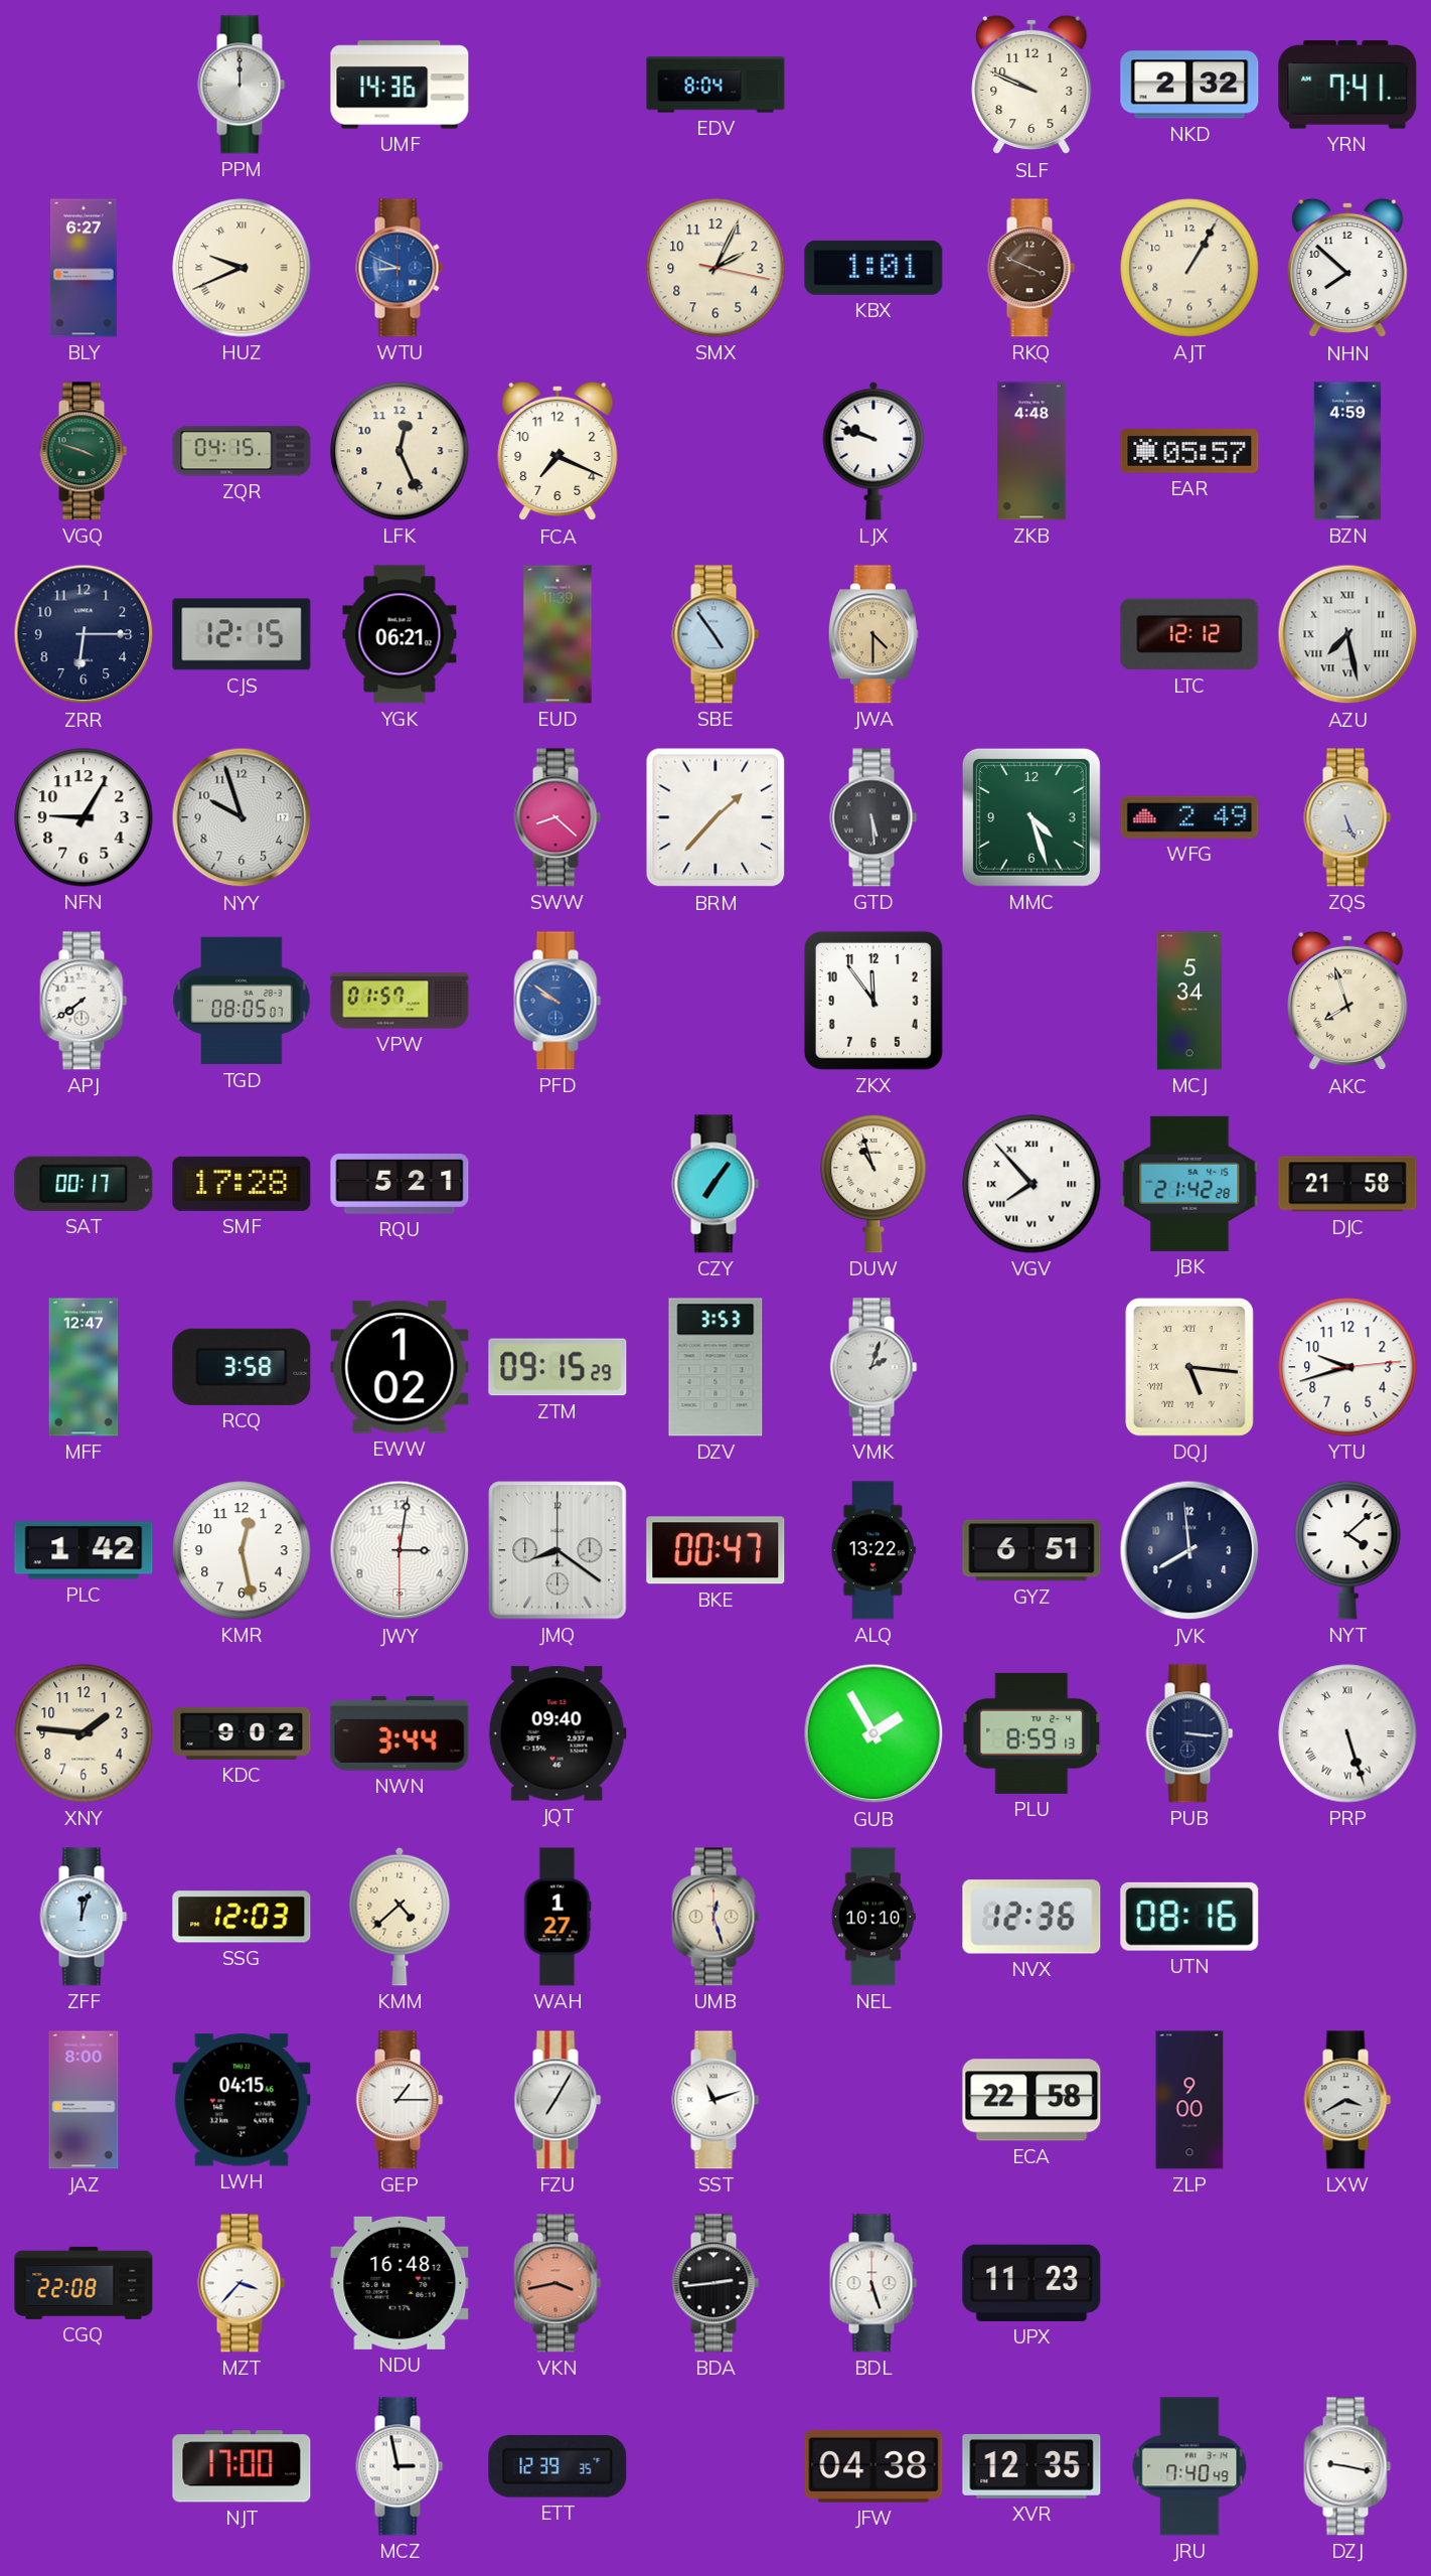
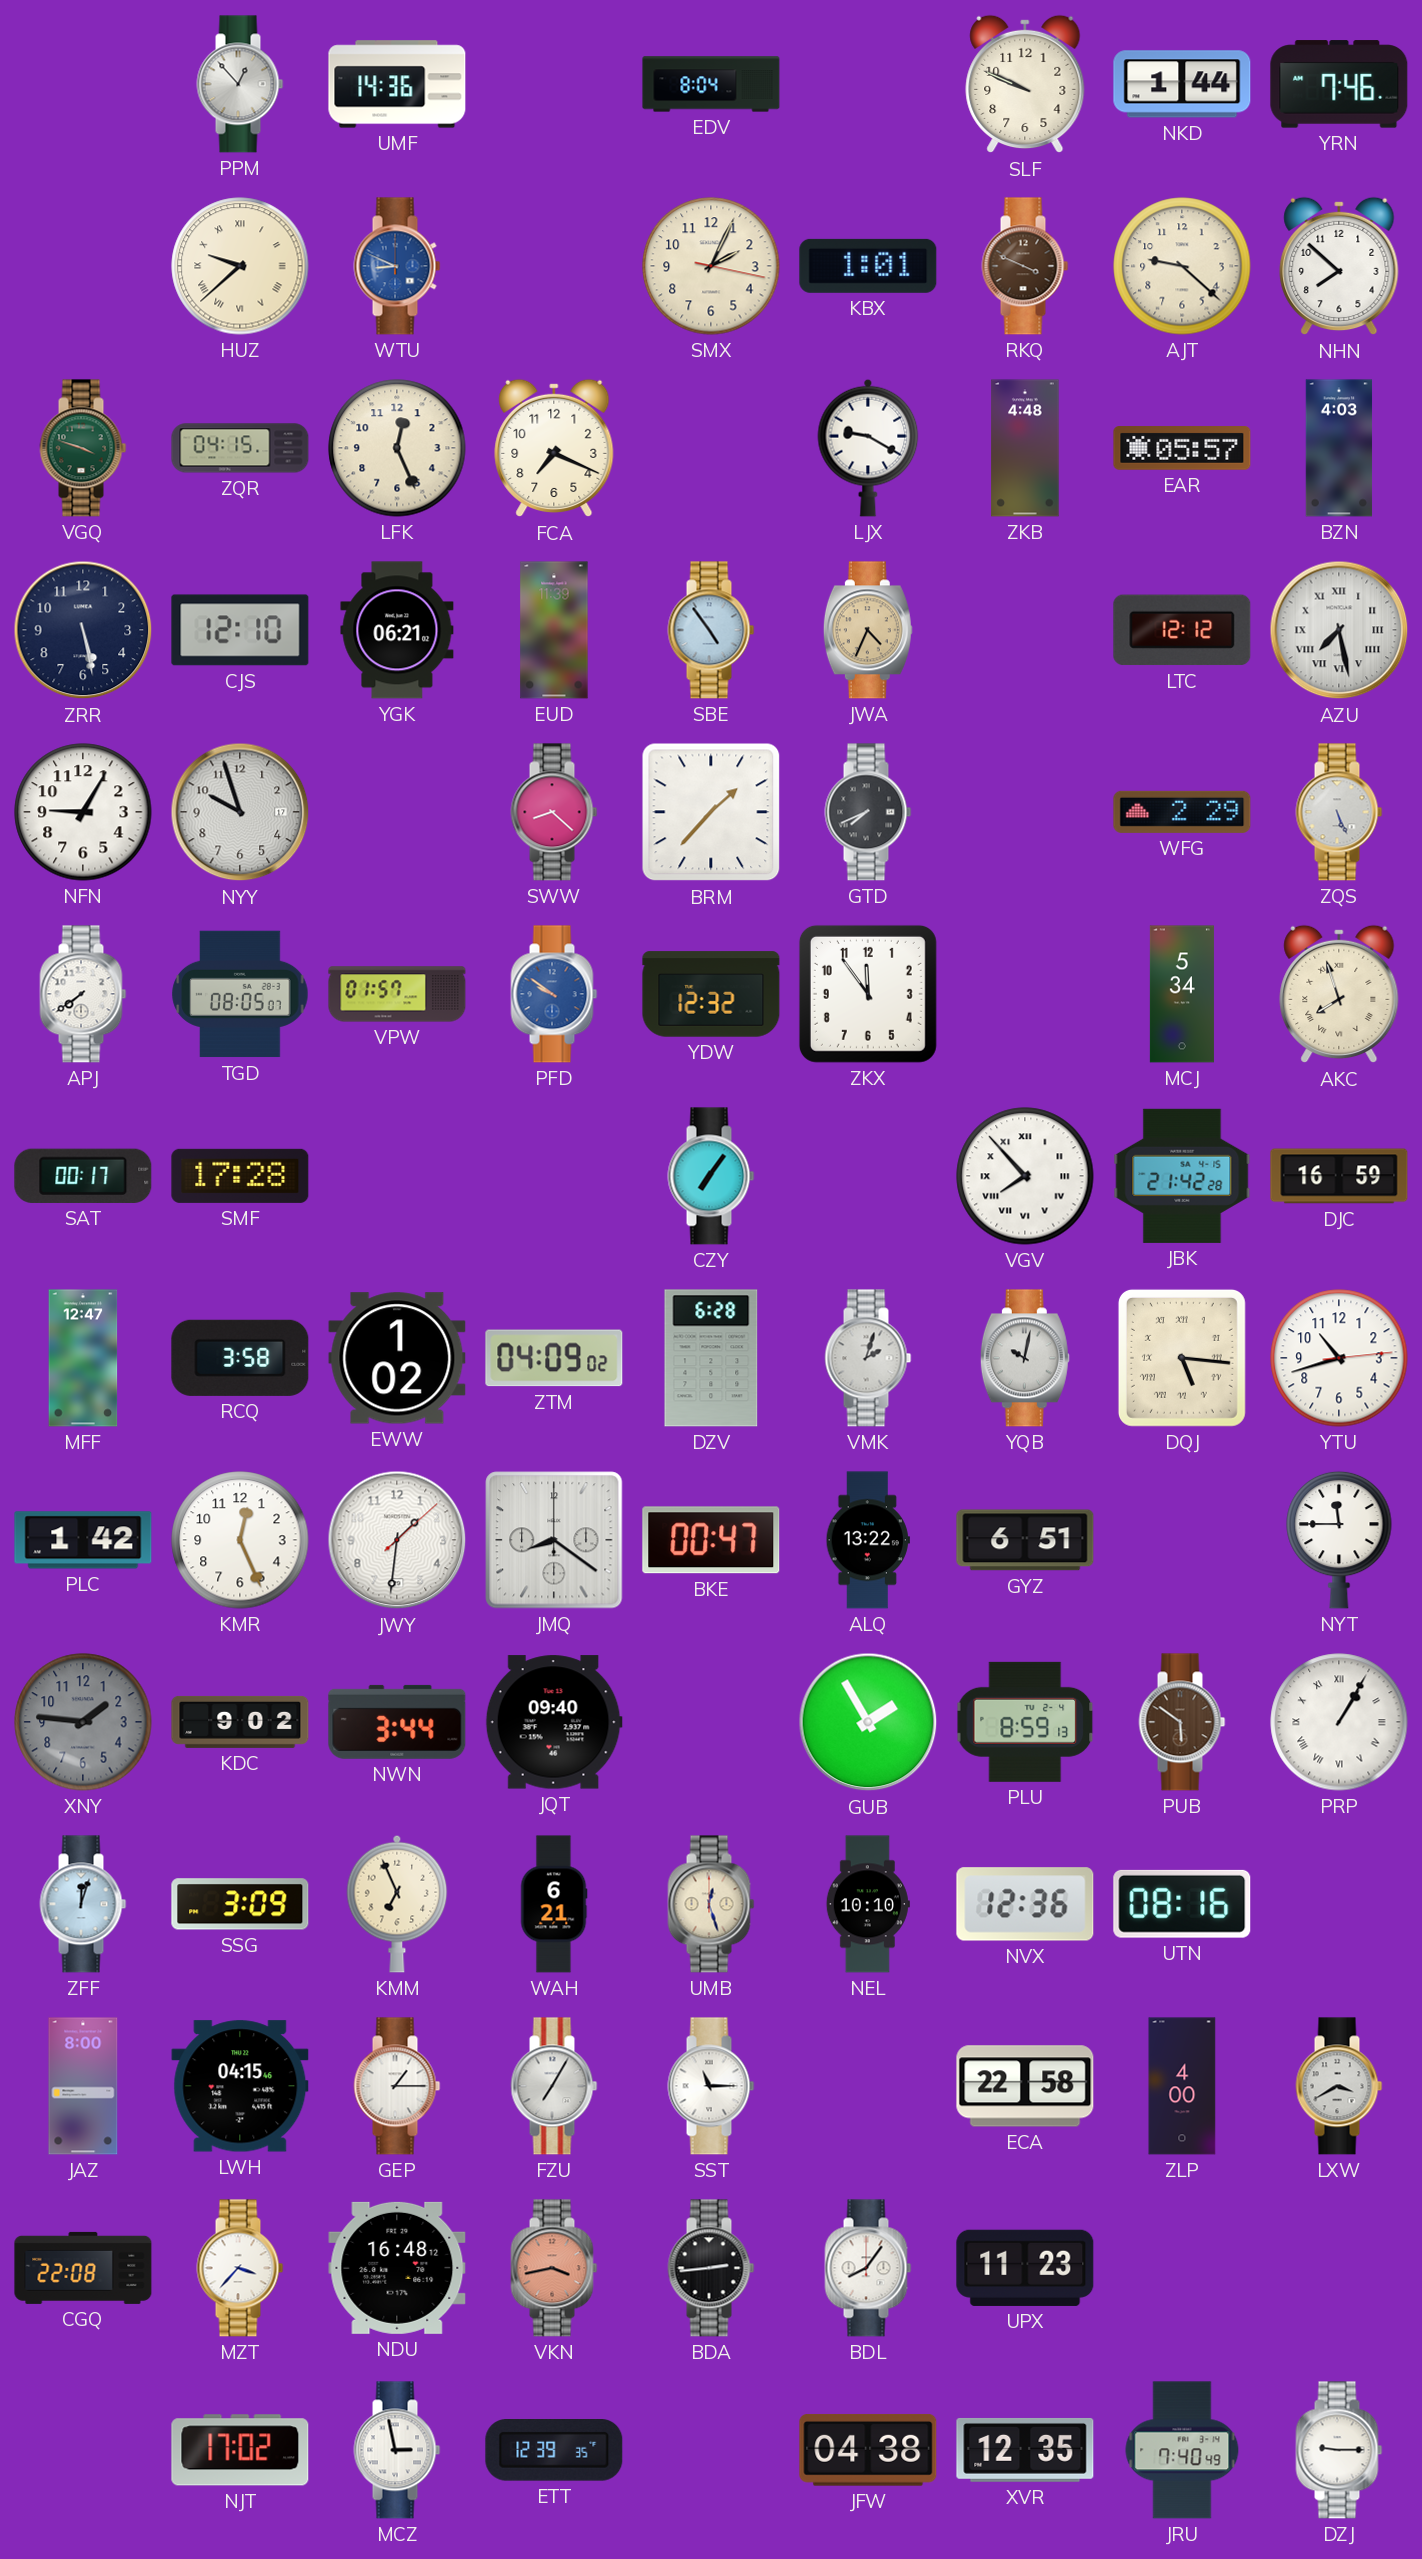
PPM: 12:00 -> 12:53
NKD: 2:32 -> 1:44
YRN: 7:41 -> 7:46
BLY: 6:27 -> none
HUZ: 9:41 -> 9:38
AJT: 1:05 -> 9:22
LJX: 9:48 -> 9:20
BZN: 4:59 -> 4:03
ZRR: 6:15 -> 5:28
CJS: 12:15 -> 12:10
JWA: 4:30 -> 4:34
GTD: 5:29 -> 7:41
MMC: 4:27 -> none
WFG: 2:49 -> 2:29
YDW: none -> 12:32
RQU: 5:21 -> none
DUW: 10:57 -> none
DJC: 21:58 -> 16:59
ZTM: 09:15 -> 04:09
DZV: 3:53 -> 6:28
YQB: none -> 10:02
YTU: 9:42 -> 10:42
KMR: 12:28 -> 12:26
JWY: 3:01 -> 1:31
JVK: 7:59 -> none
NYT: 4:08 -> 11:45
XNY dial: cream -> grey
PUB: 3:16 -> 5:51
PUB dial: navy -> brown
PRP: 5:27 -> 1:05
SSG: 12:03 -> 3:09
KMM: 4:38 -> 6:56
WAH: 1:27 -> 6:21
SST: 11:12 -> 11:15
ZLP: 9:00 -> 4:00
BDL: 5:27 -> 8:06
NJT: 17:00 -> 17:02
DZJ: 9:17 -> 9:15
